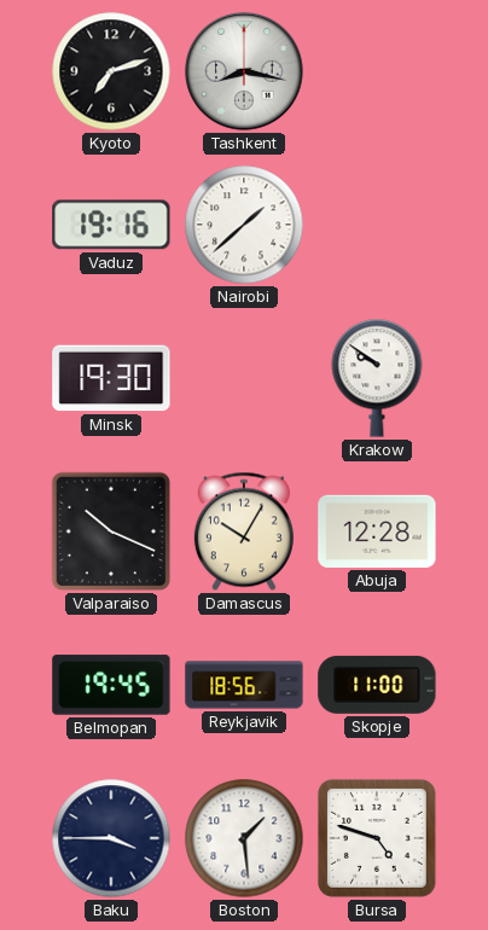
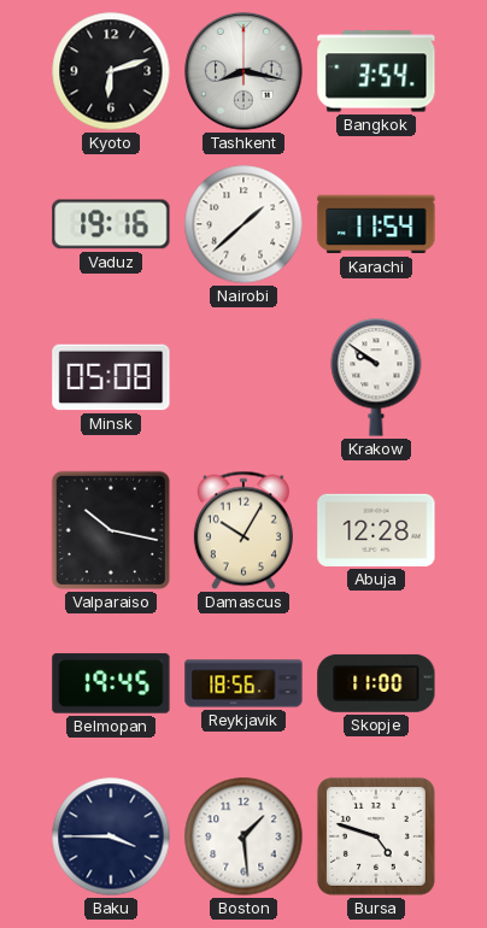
Kyoto: 7:12 -> 6:12
Bangkok: none -> 3:54
Karachi: none -> 11:54
Minsk: 19:30 -> 05:08
Valparaiso: 10:19 -> 10:17
